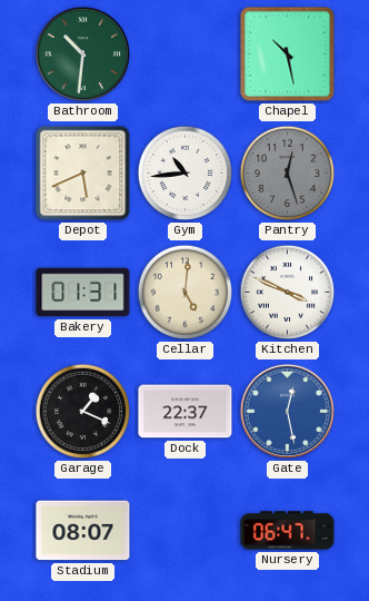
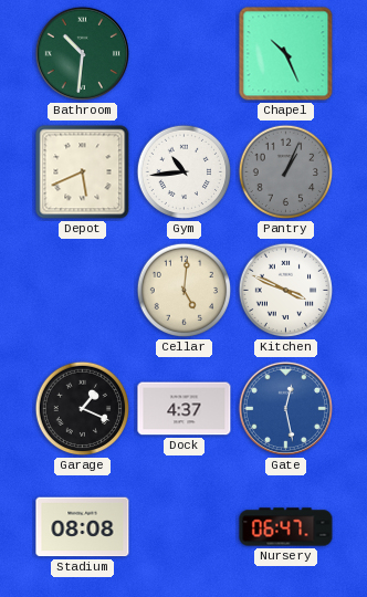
Chapel: 10:28 -> 10:26
Pantry: 12:27 -> 1:04
Bakery: 01:31 -> none
Dock: 22:37 -> 4:37
Stadium: 08:07 -> 08:08
